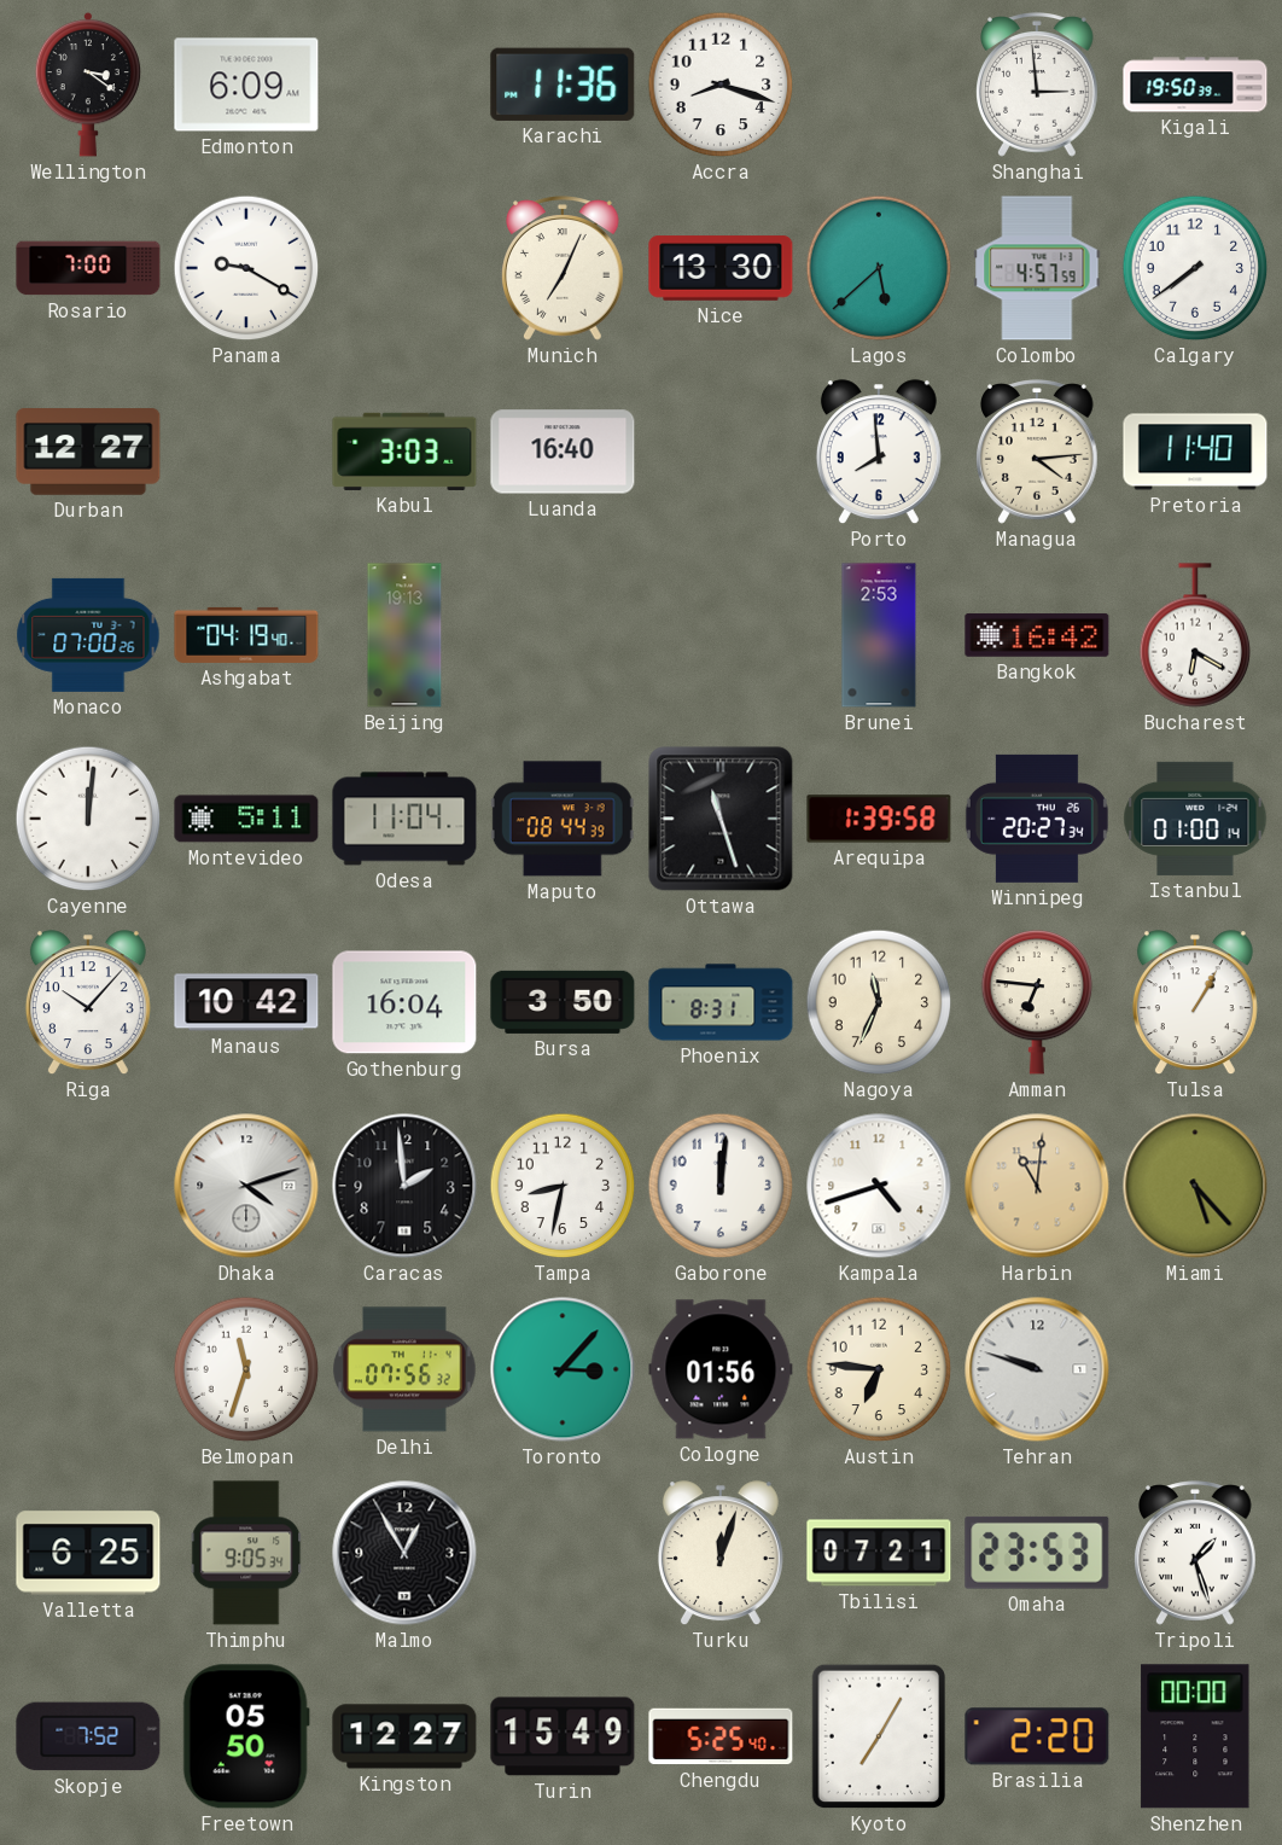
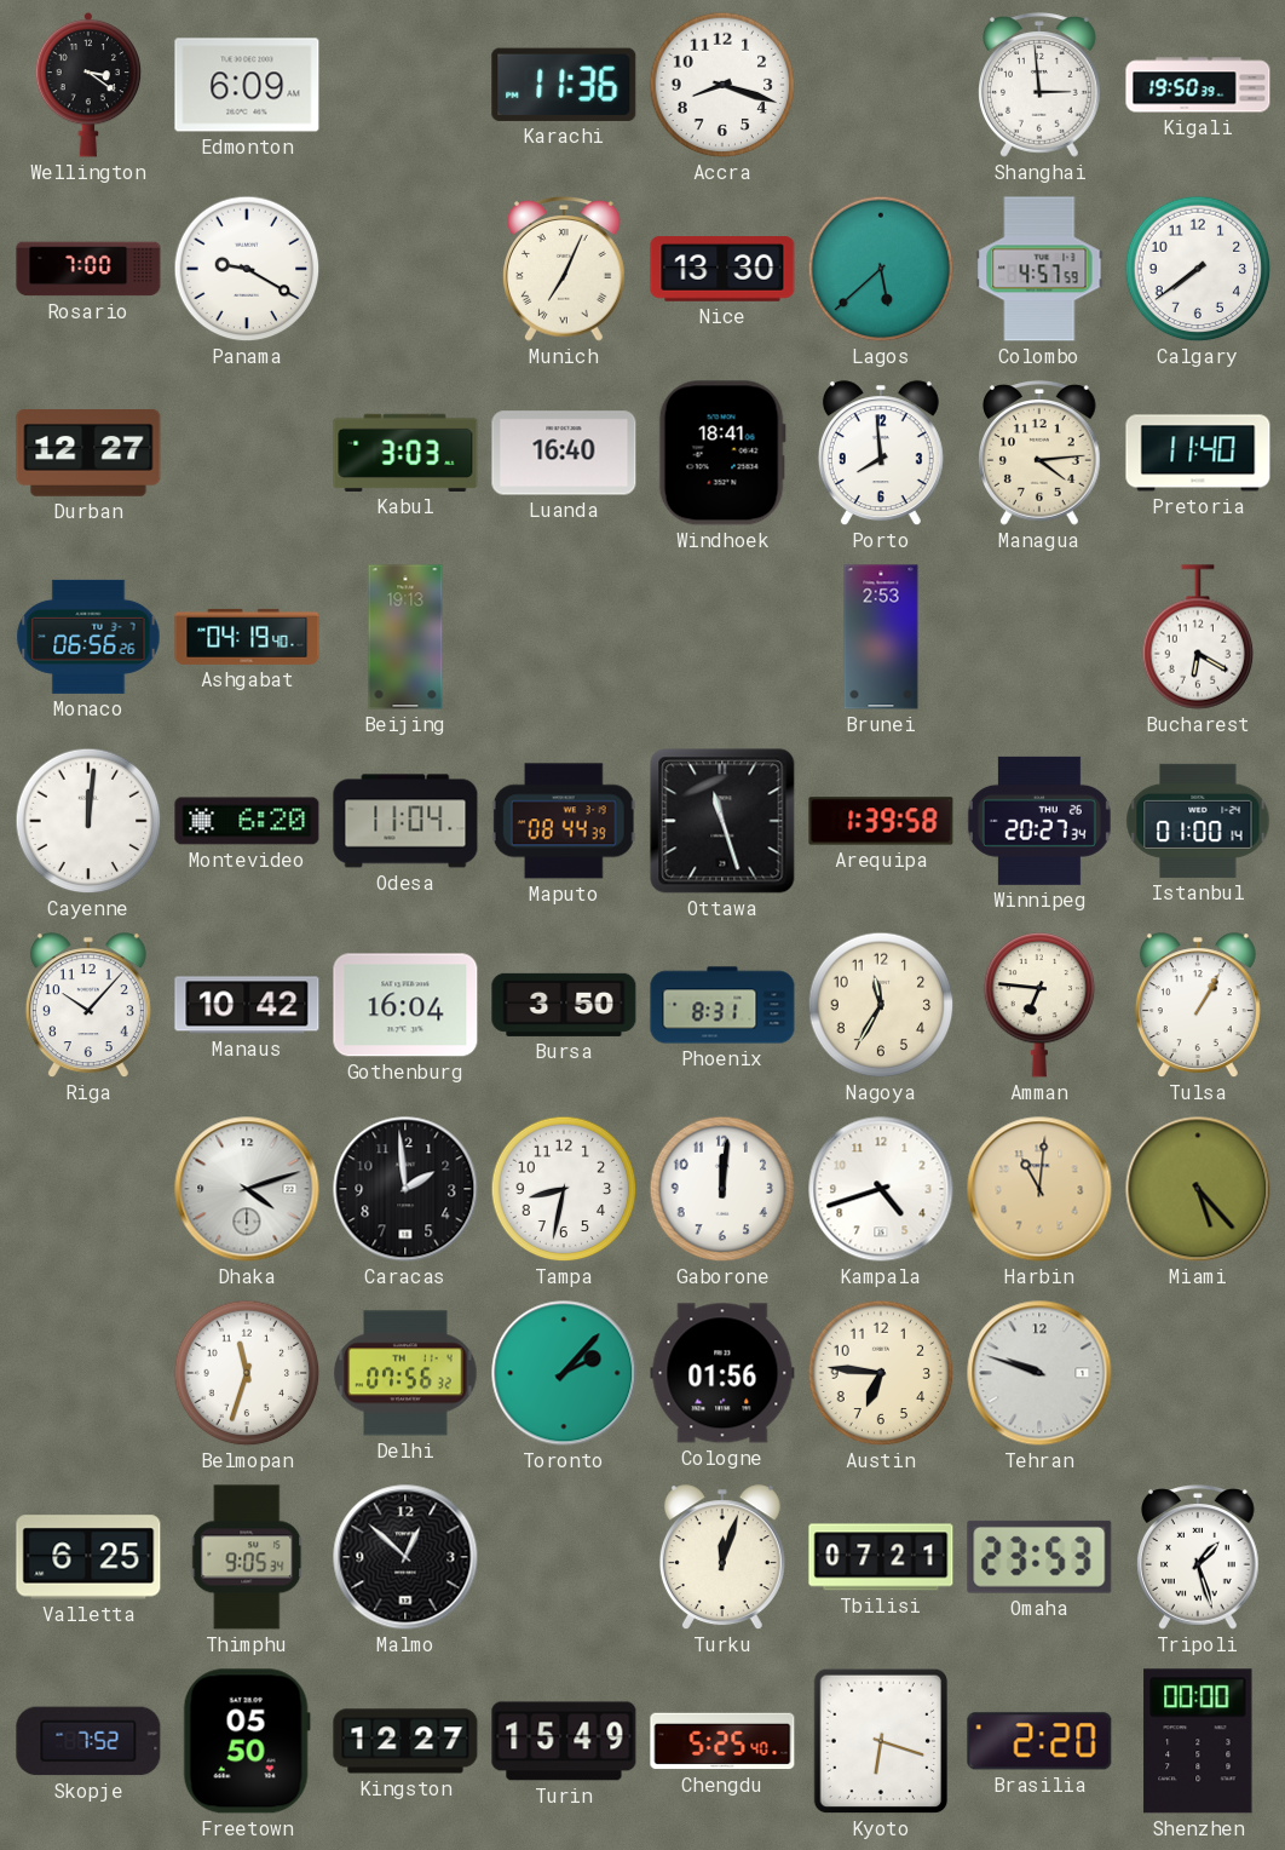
Windhoek: none -> 18:41
Monaco: 07:00 -> 06:56
Bangkok: 16:42 -> none
Montevideo: 5:11 -> 6:20
Nagoya: 11:34 -> 11:35
Toronto: 3:07 -> 2:07
Malmo: 12:55 -> 12:52
Kyoto: 7:05 -> 6:18
